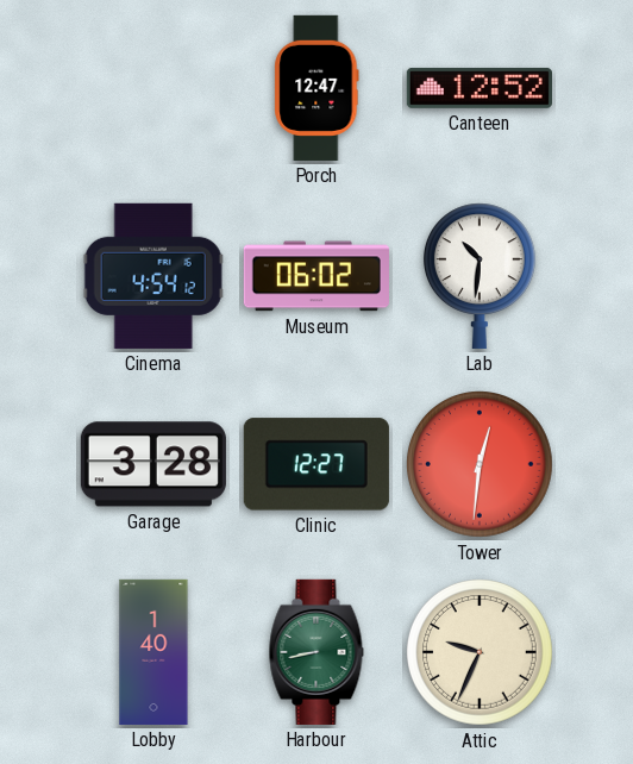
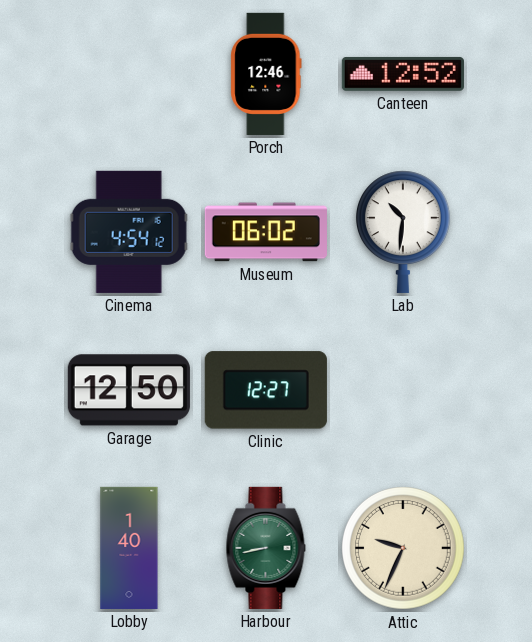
Porch: 12:47 -> 12:46
Garage: 3:28 -> 12:50
Tower: 12:31 -> none
